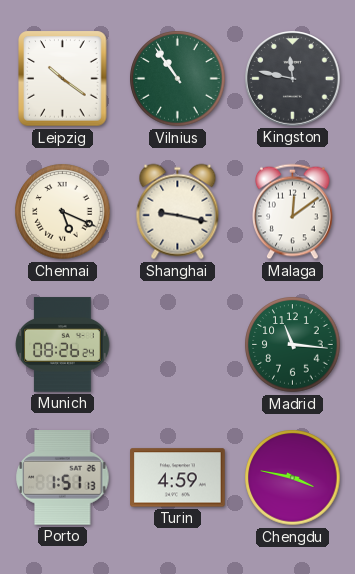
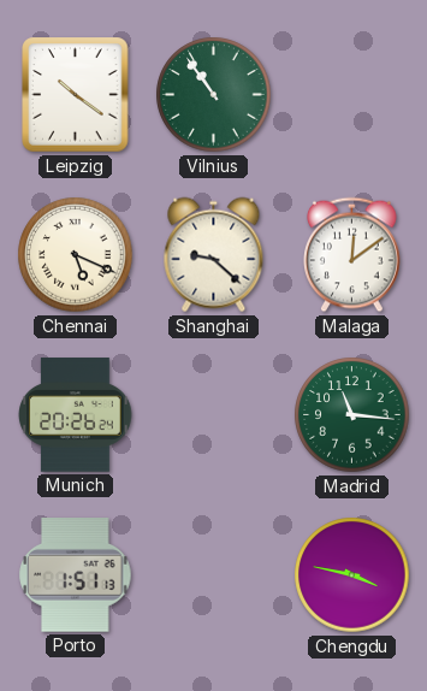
Kingston: 11:47 -> none
Shanghai: 9:17 -> 9:22
Munich: 08:26 -> 20:26
Turin: 4:59 -> none
